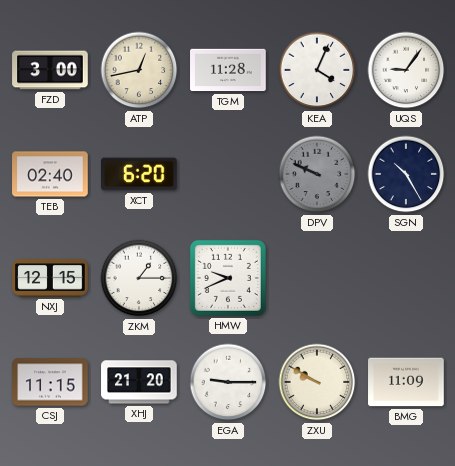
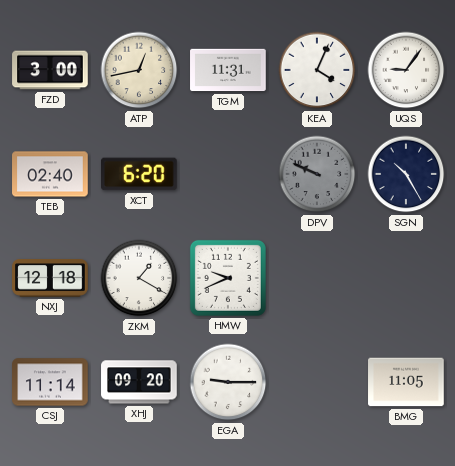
TGM: 11:28 -> 11:31
NXJ: 12:15 -> 12:18
ZKM: 1:15 -> 1:20
CSJ: 11:15 -> 11:14
XHJ: 21:20 -> 09:20
ZXU: 9:50 -> none
BMG: 11:09 -> 11:05
